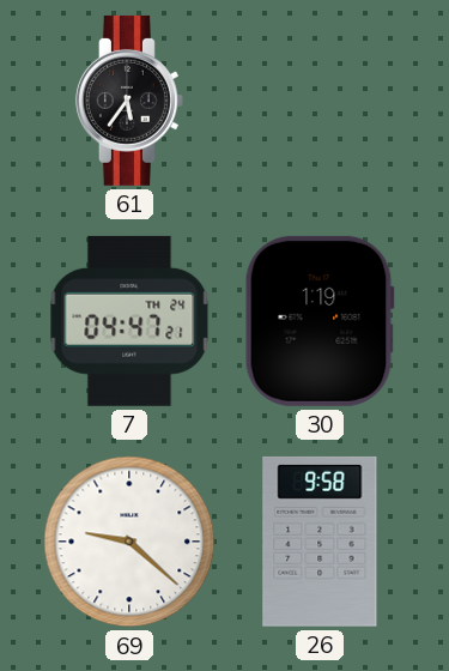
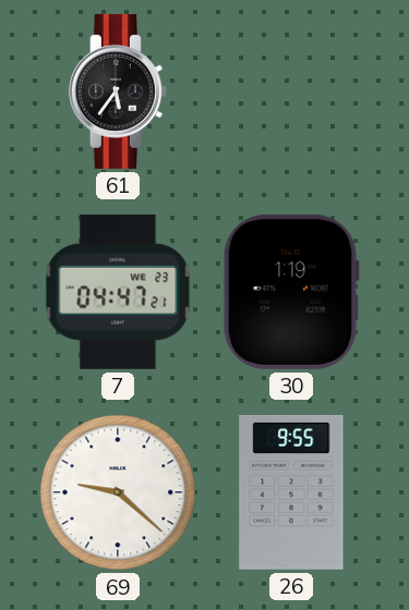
7 date: TH 24 -> WE 23
26: 9:58 -> 9:55
